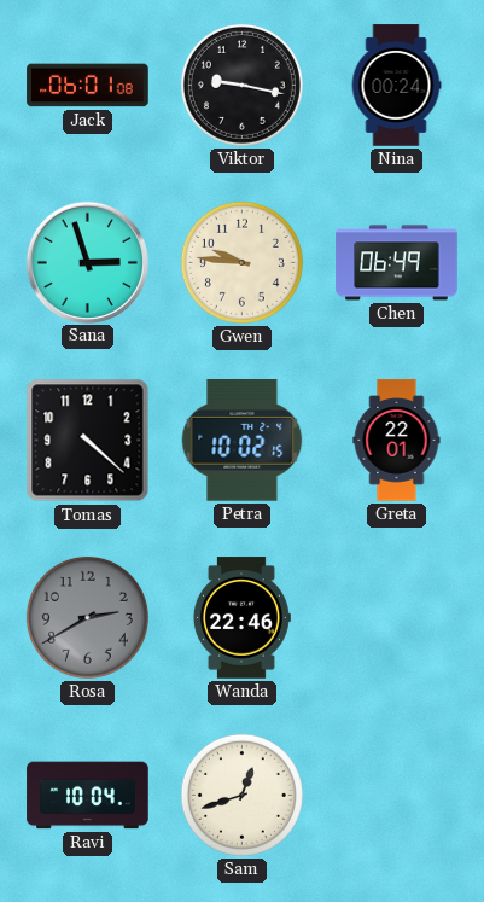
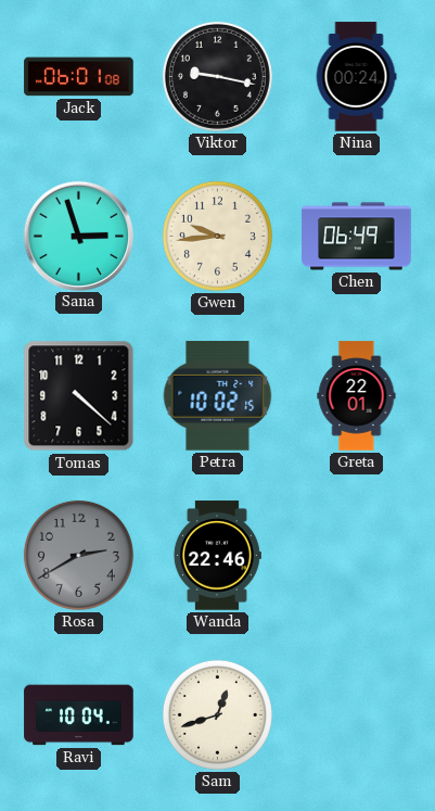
Gwen: 9:46 -> 9:44
